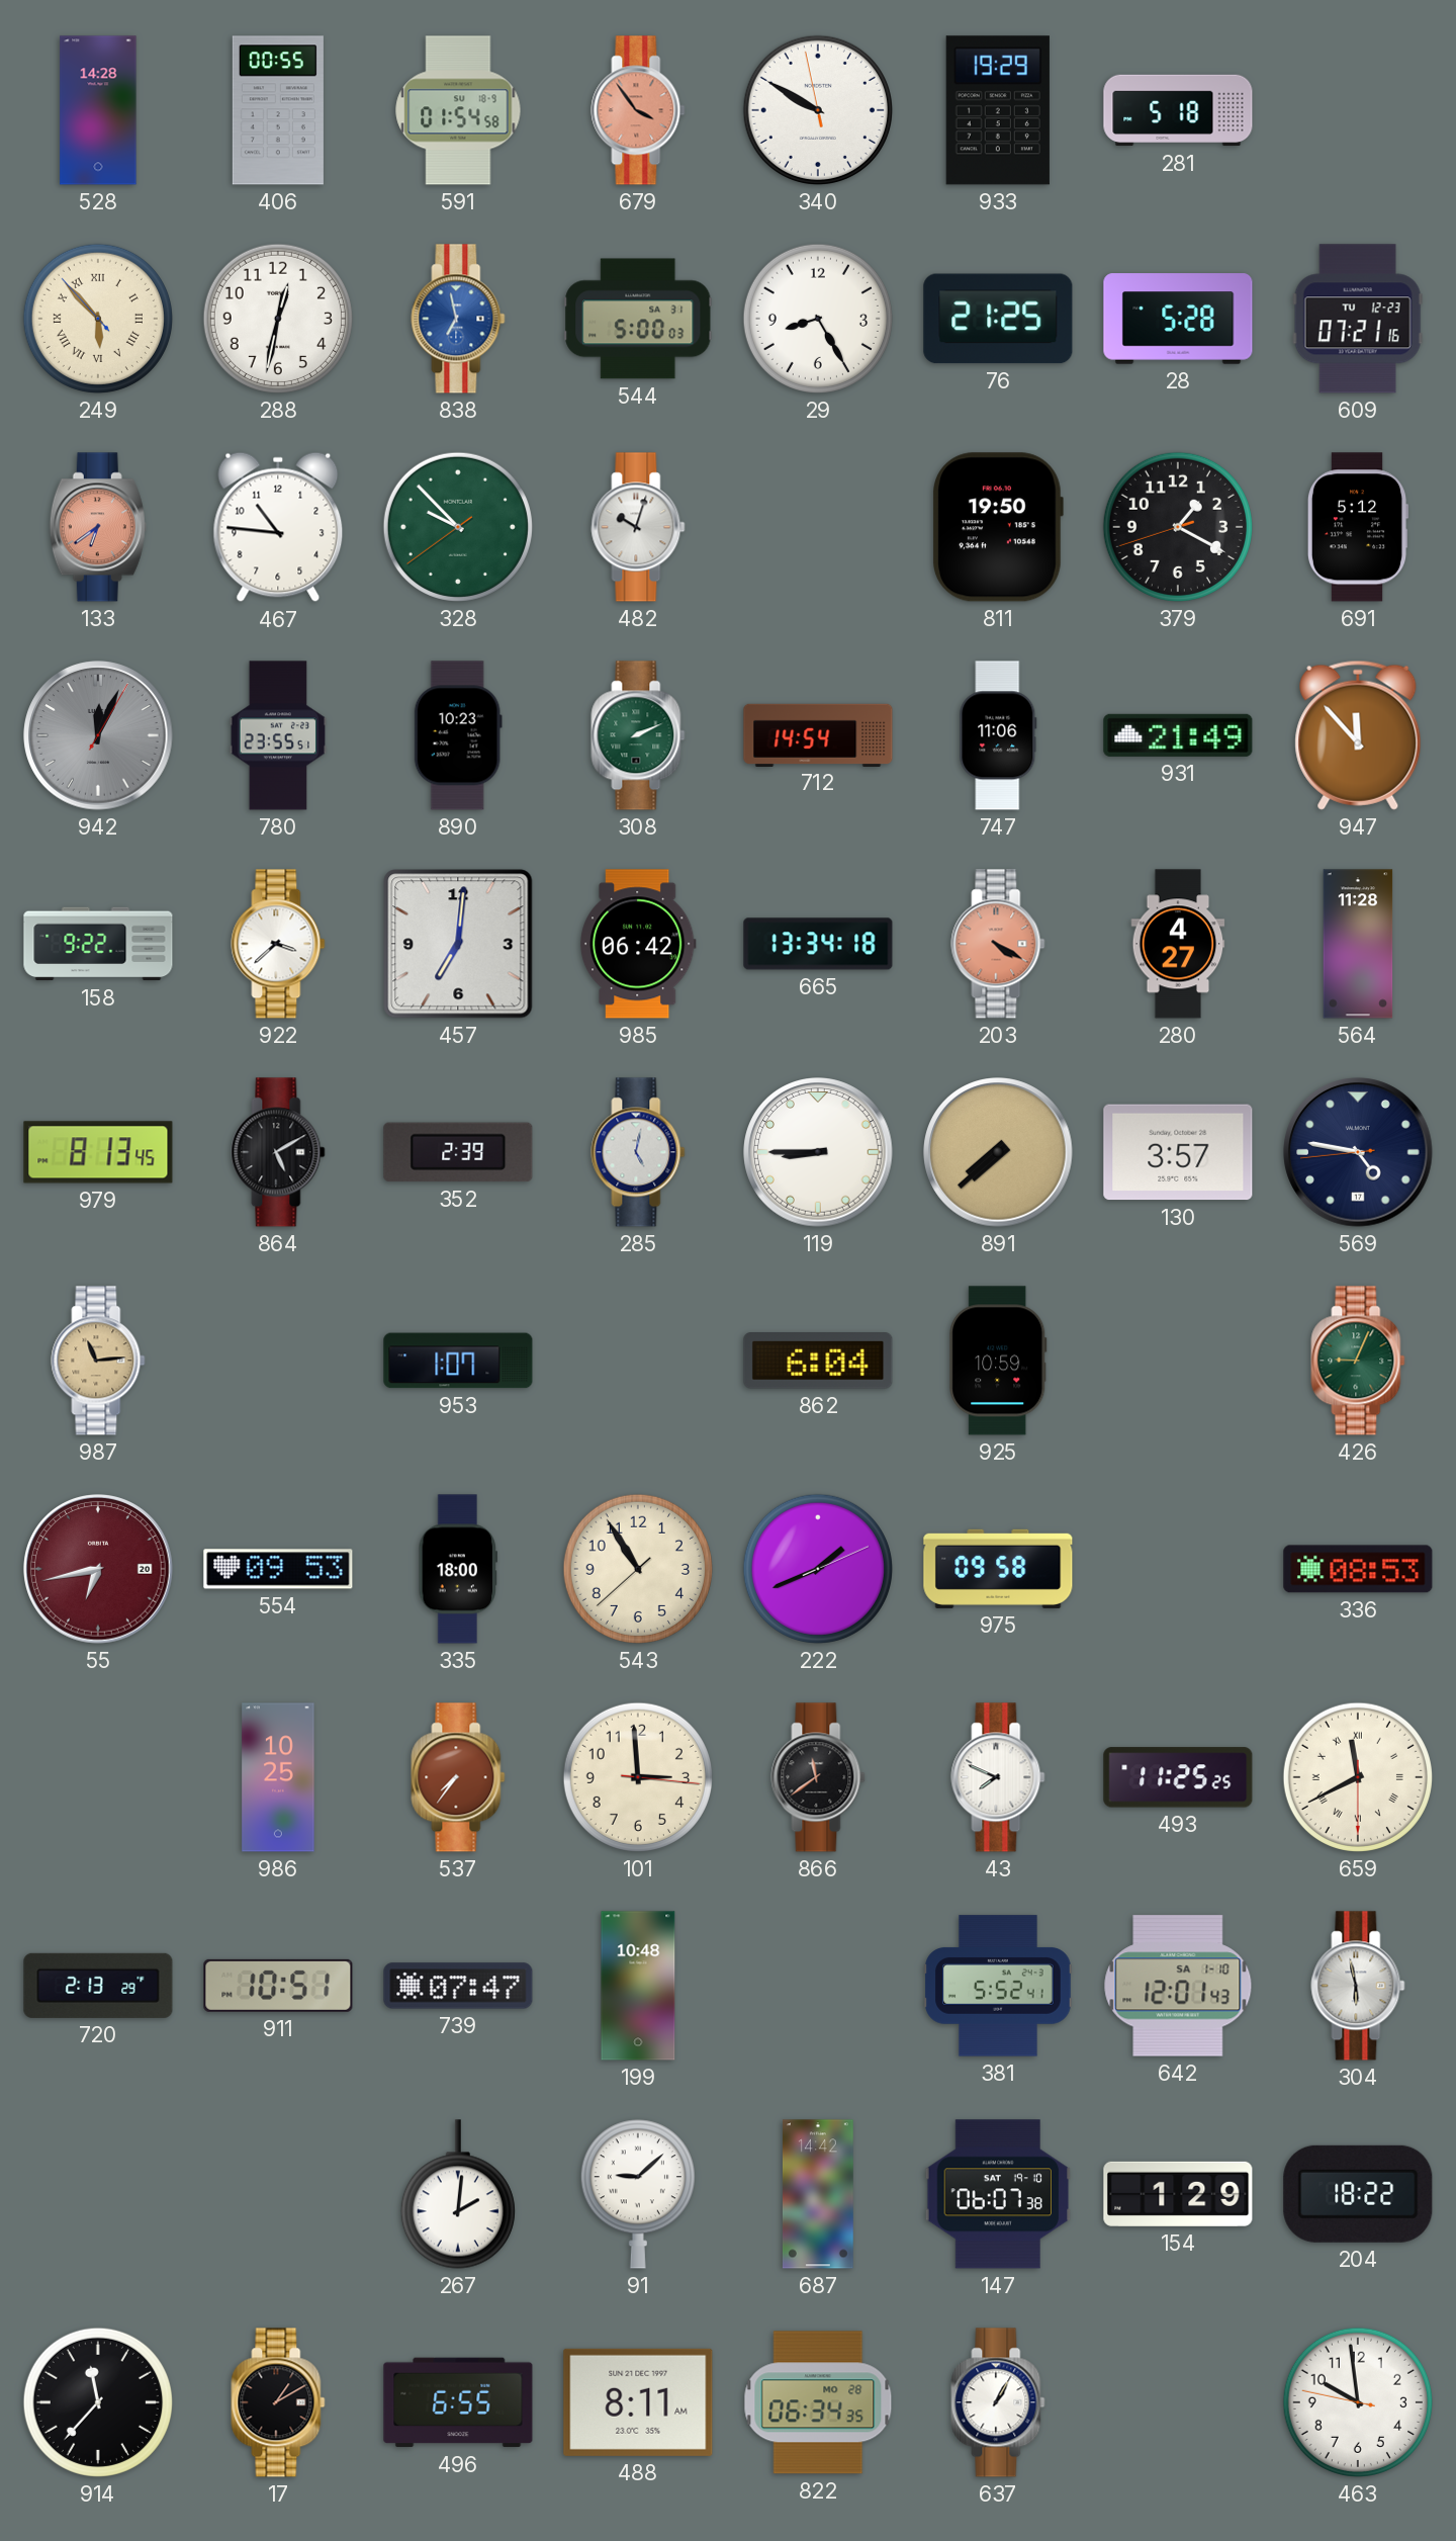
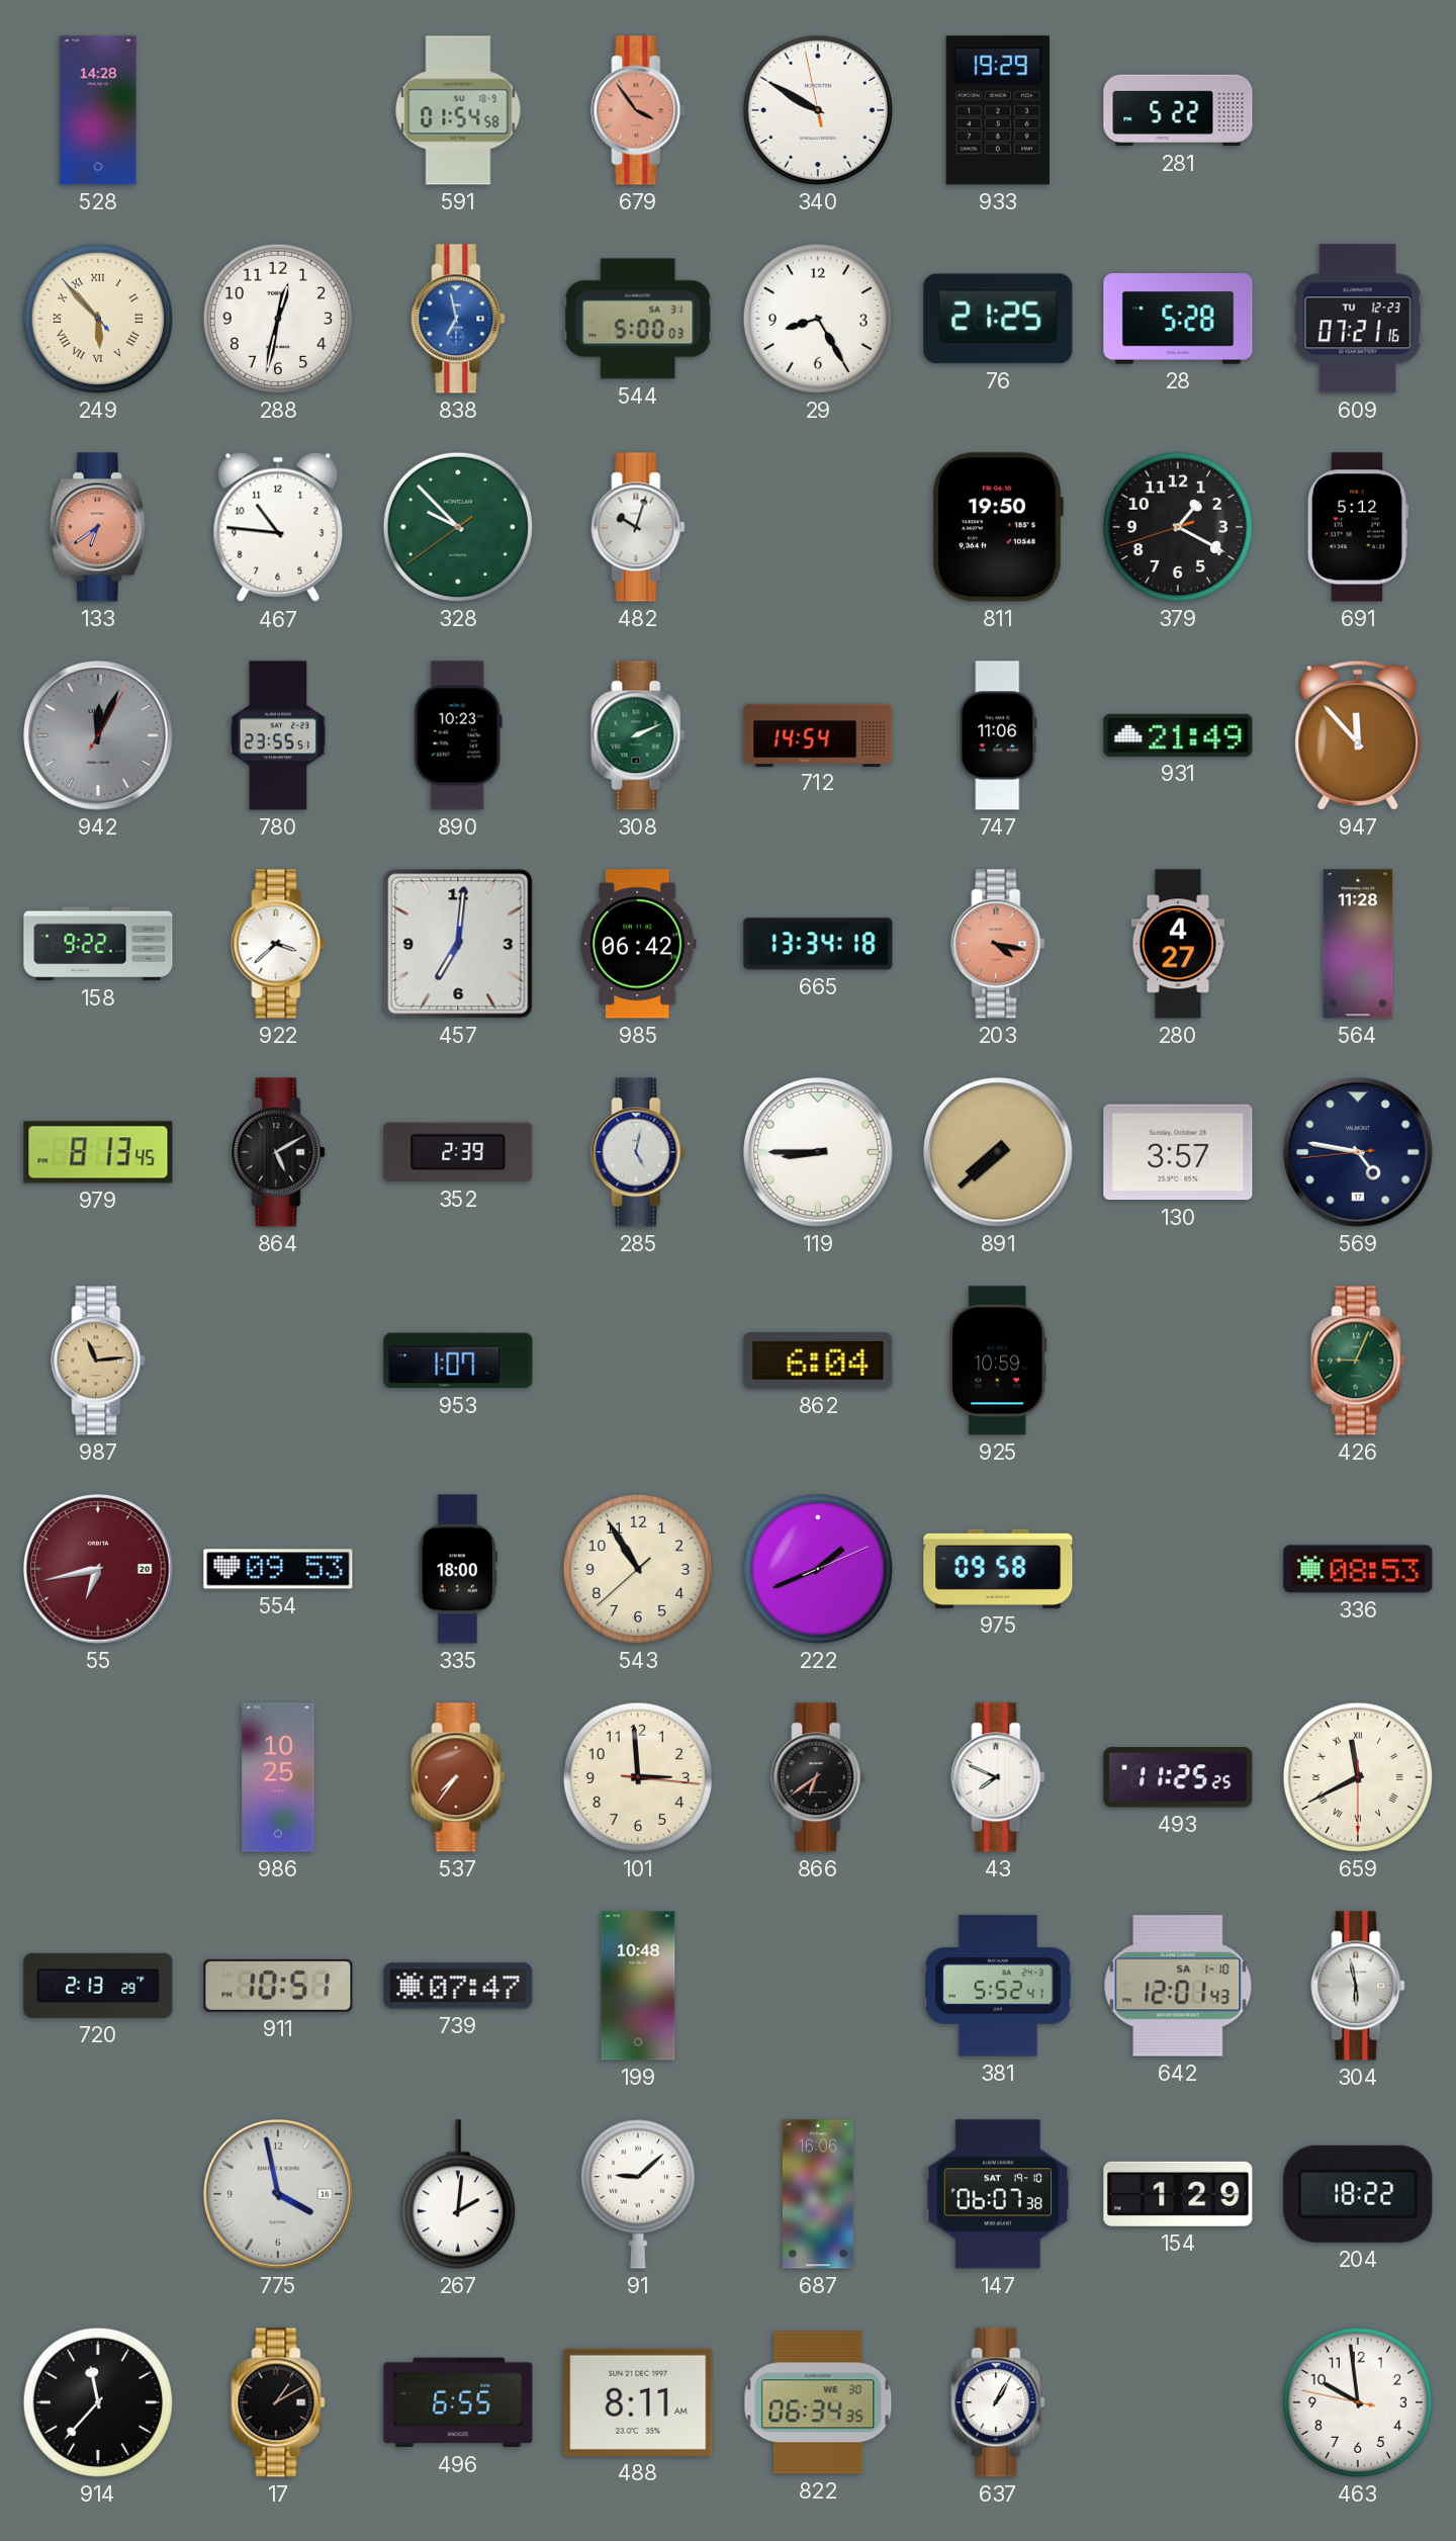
406: 00:55 -> none
281: 5:18 -> 5:22
203: 4:20 -> 4:17
866: 11:39 -> 6:39
775: none -> 3:58
687: 14:42 -> 16:06
822 date: MO 28 -> WE 30
